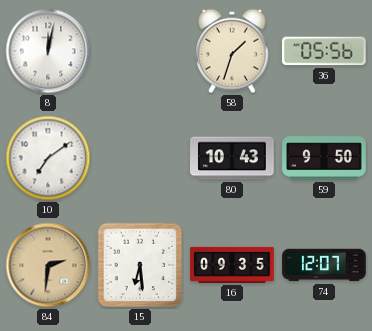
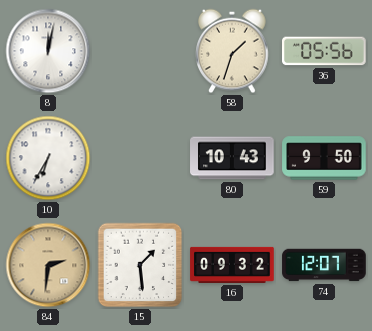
10: 7:09 -> 6:35
15: 6:29 -> 1:29
16: 09:35 -> 09:32
